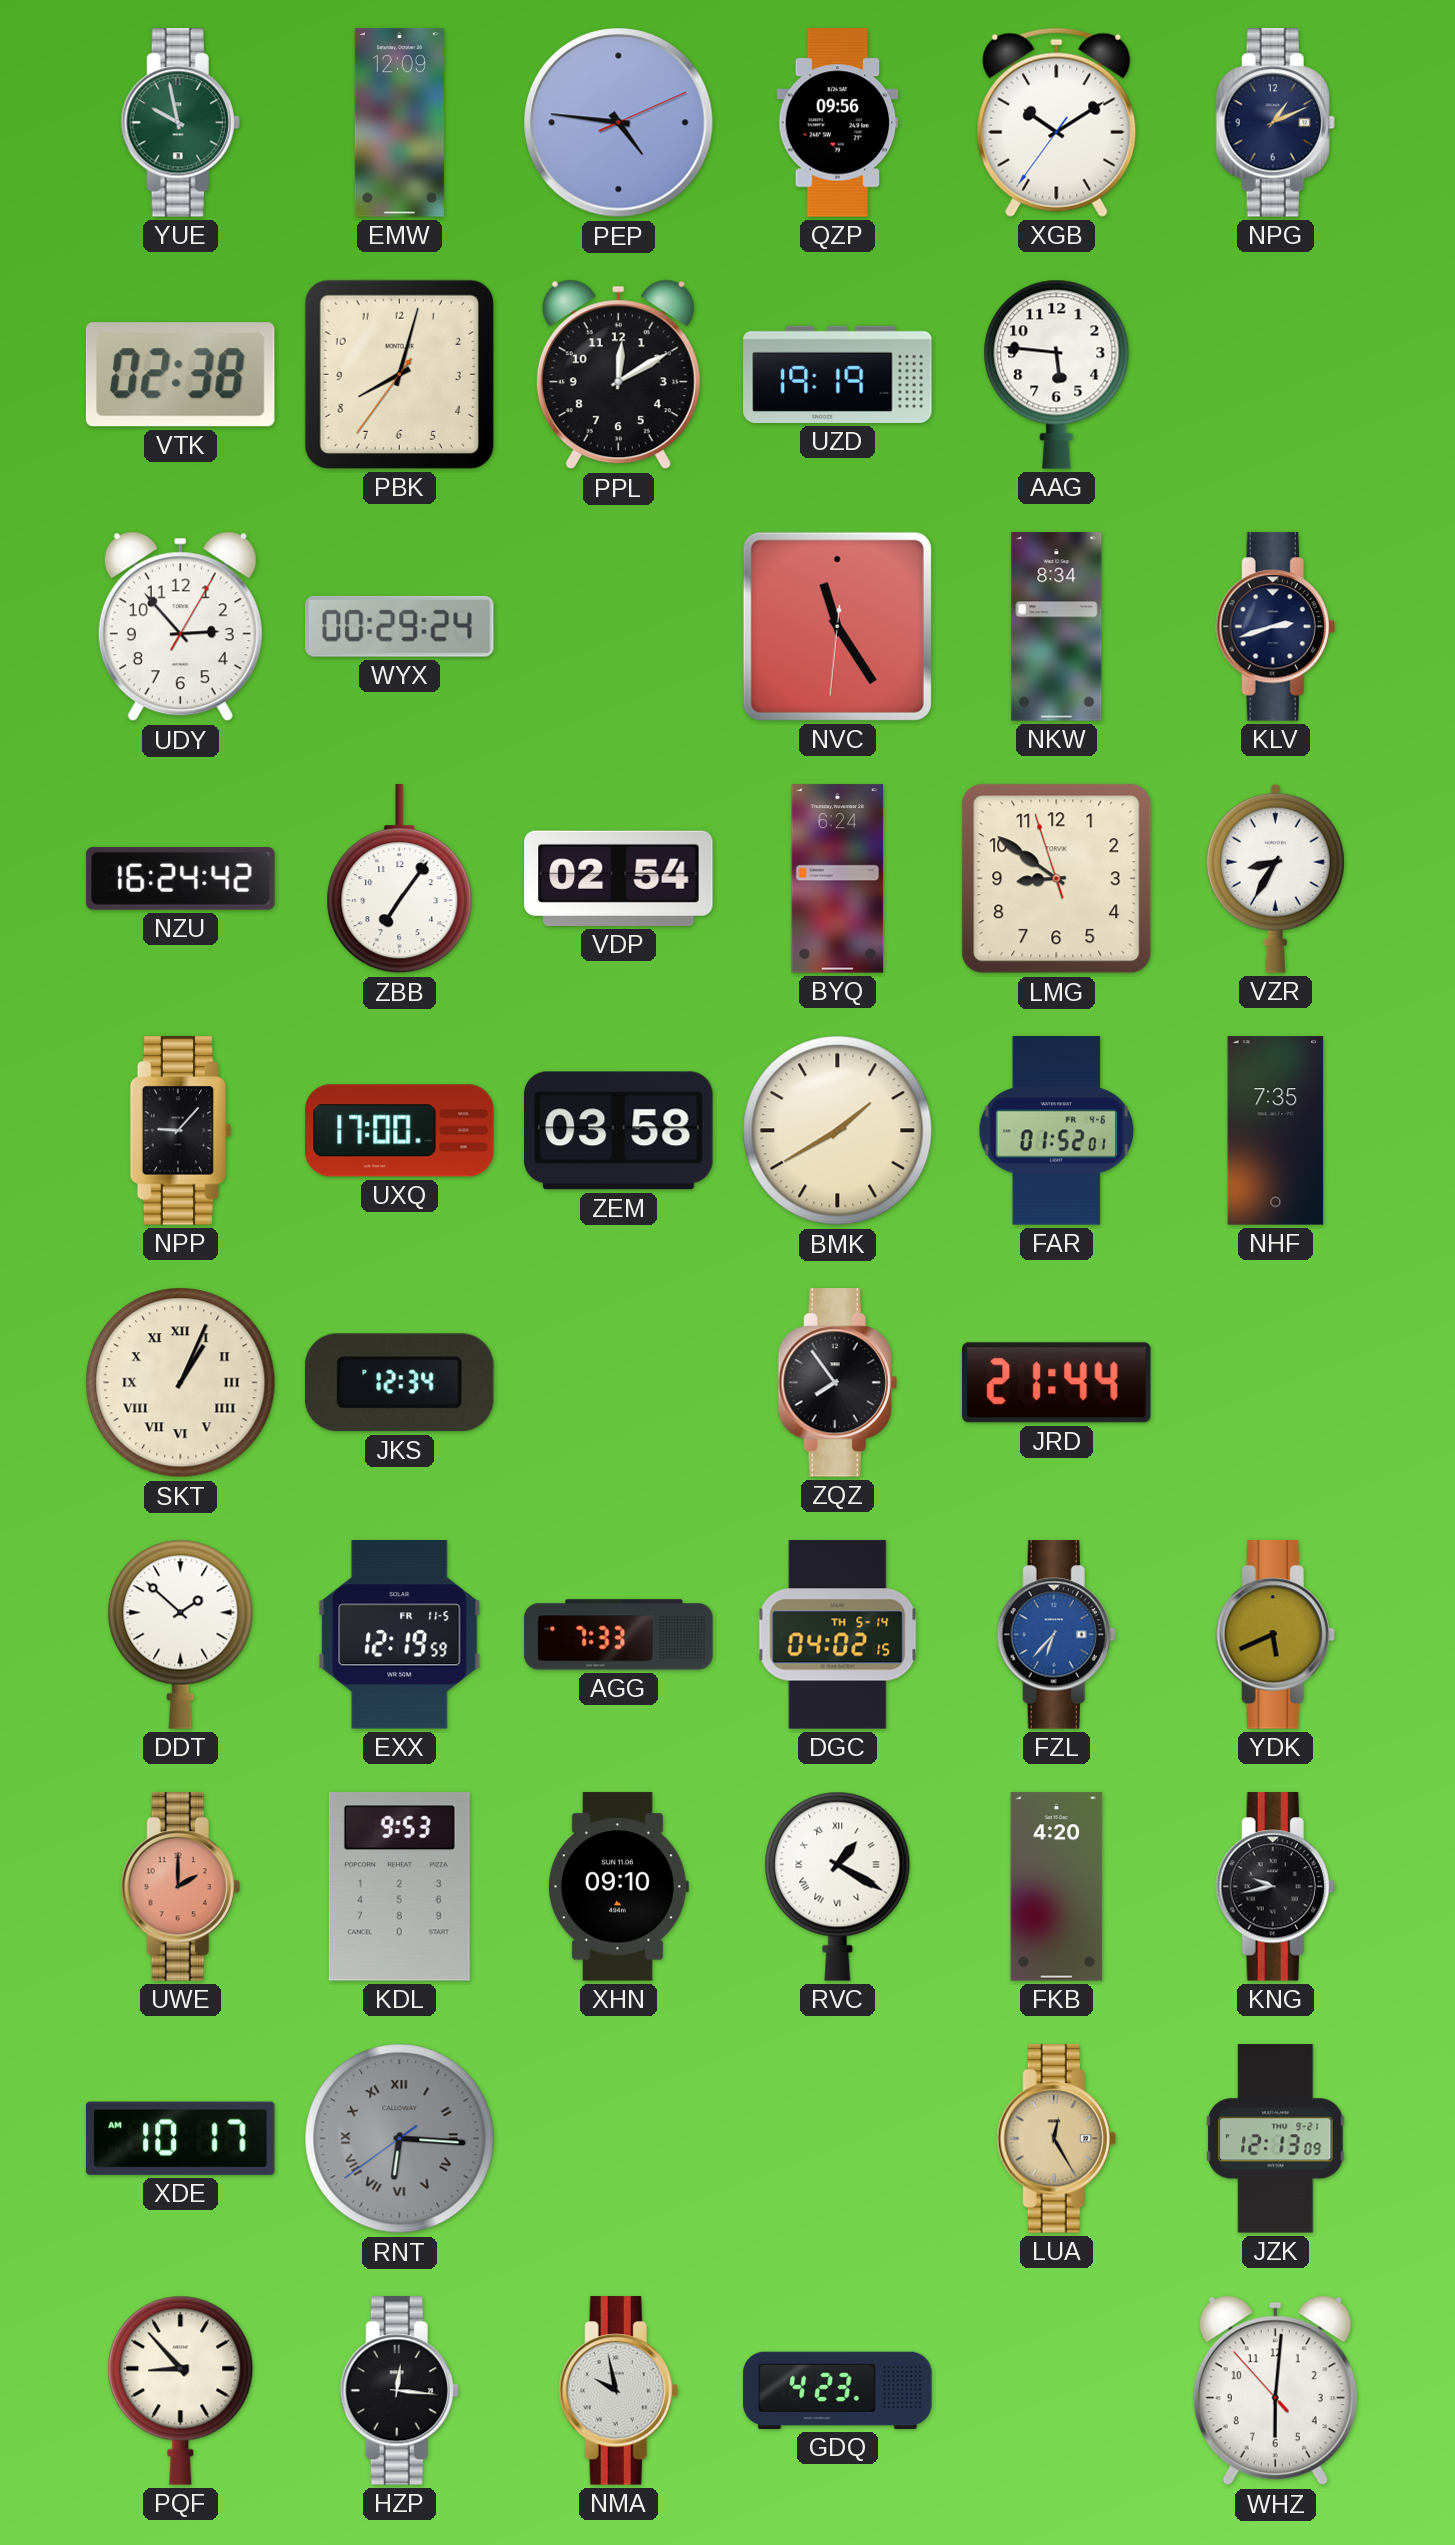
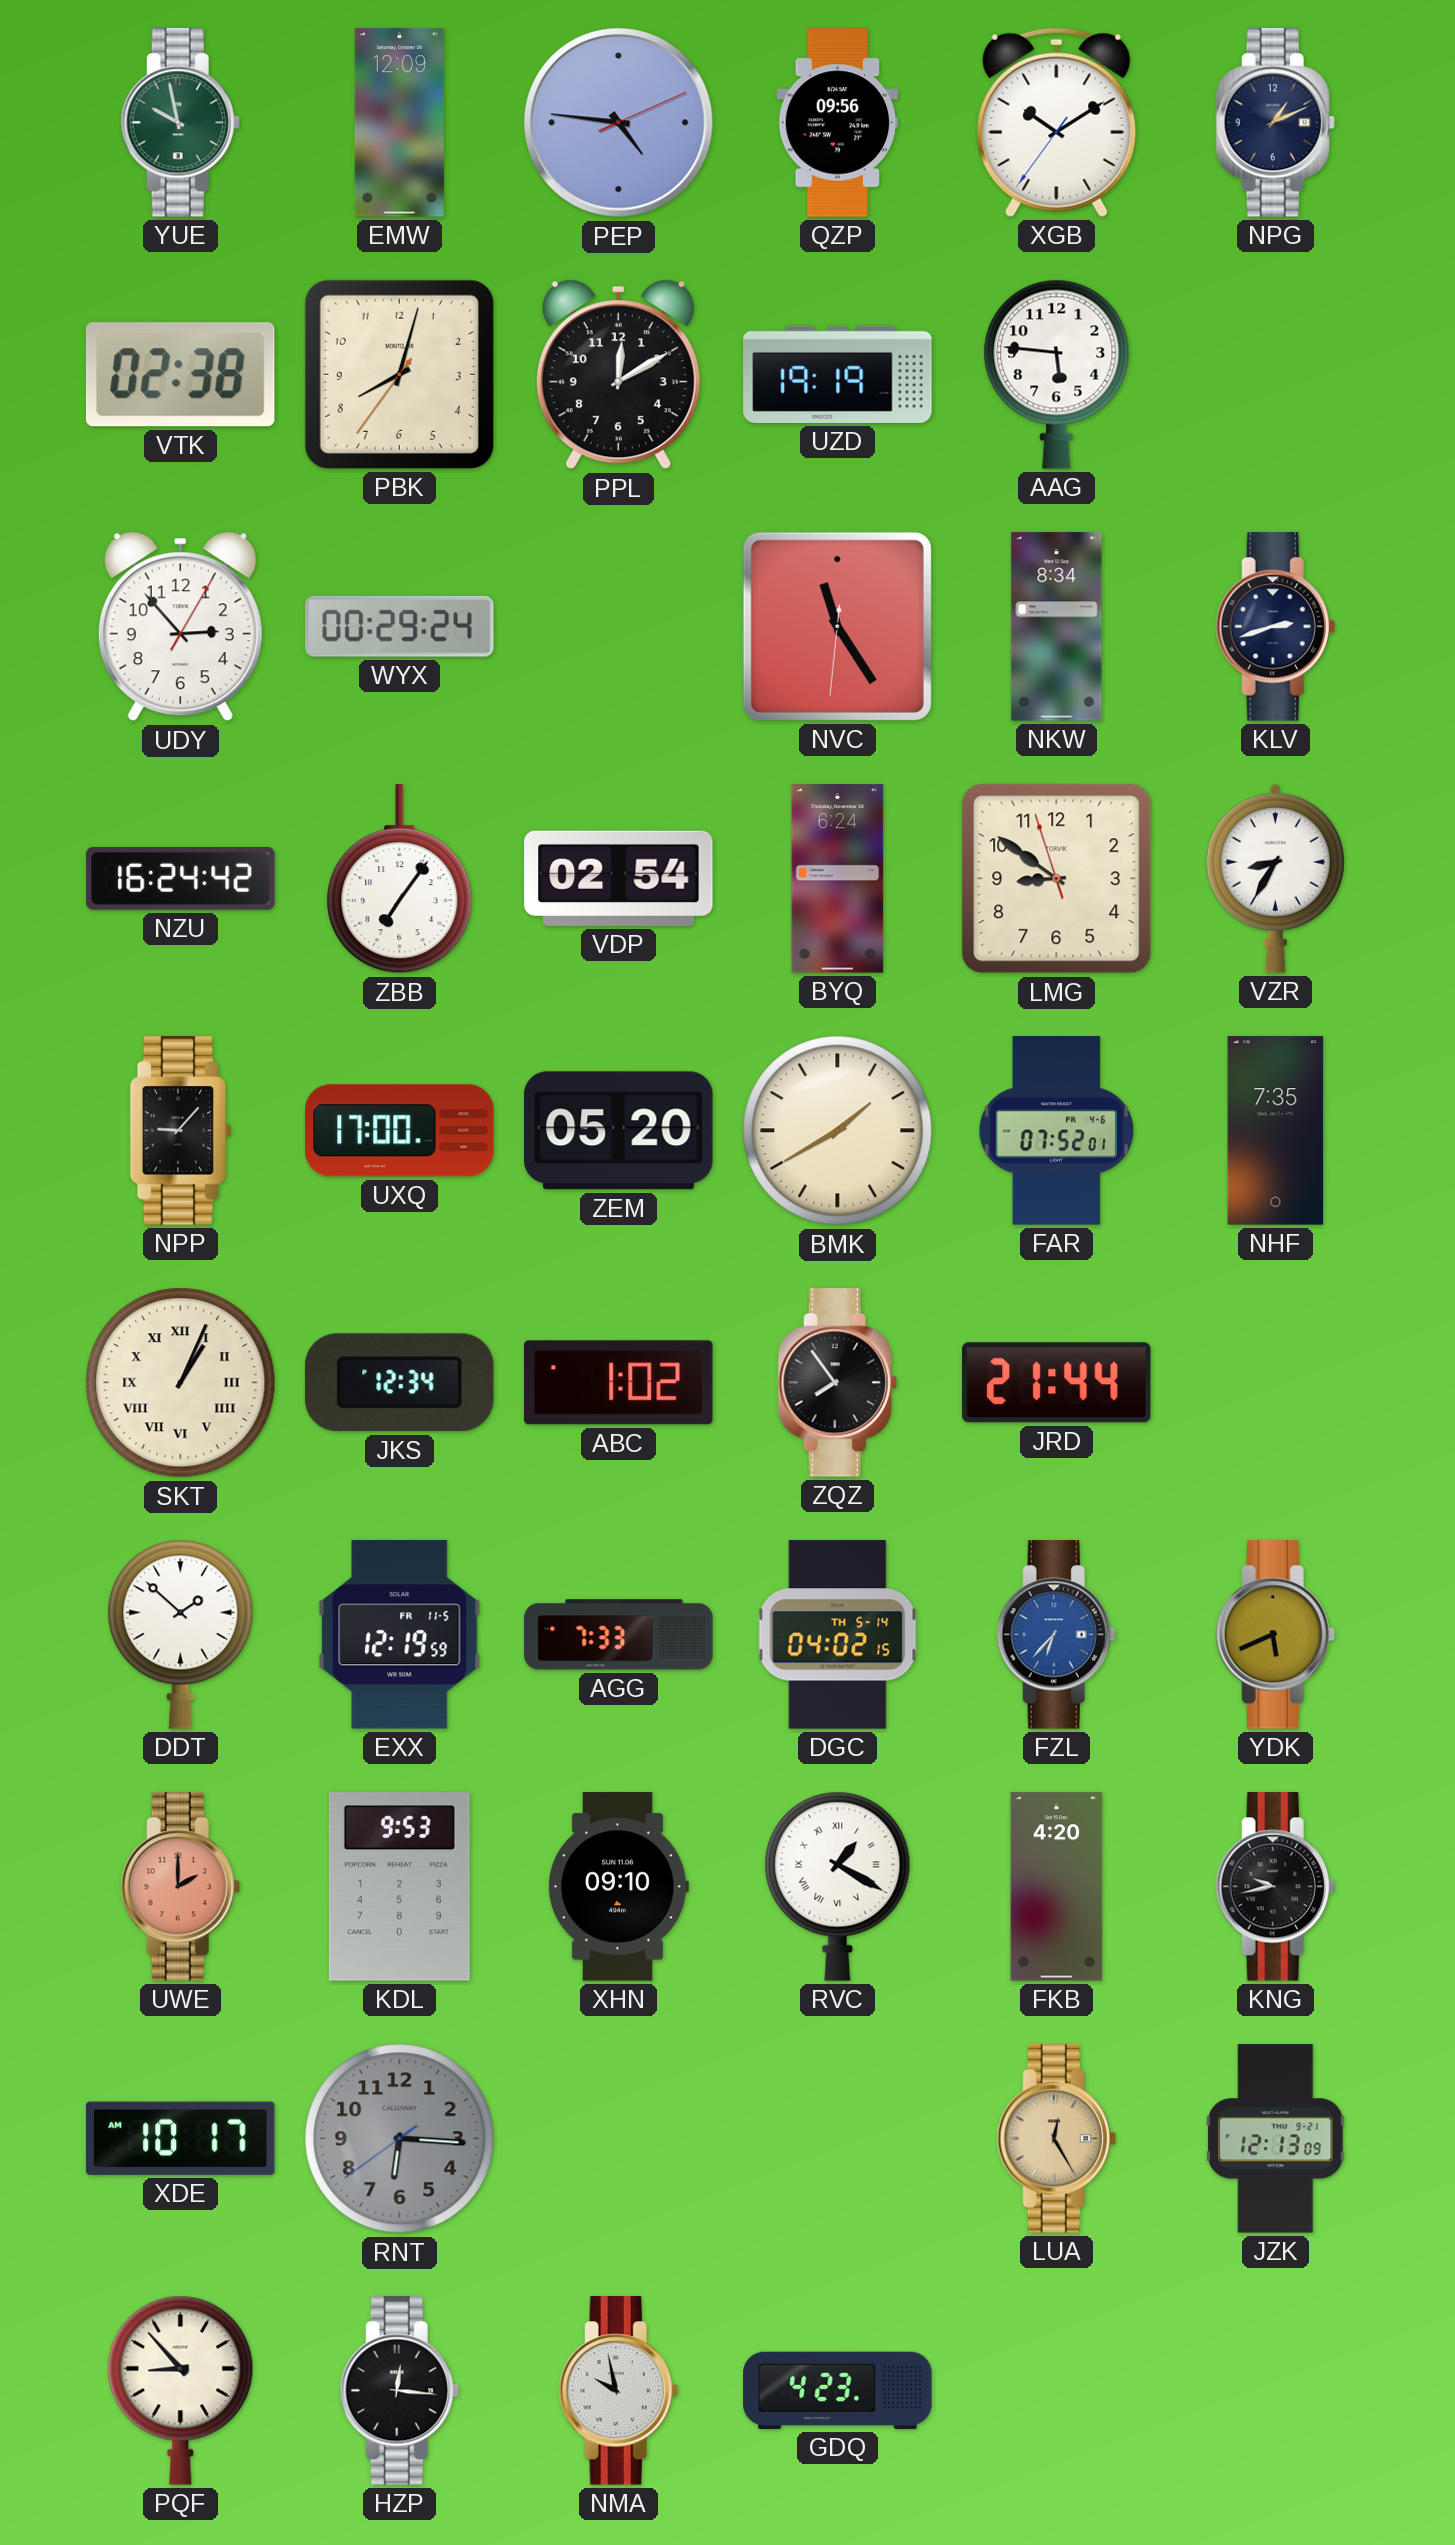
ZEM: 03:58 -> 05:20
FAR: 01:52 -> 07:52
ABC: none -> 1:02
RNT numerals: Roman -> Arabic
WHZ: 6:00 -> none
